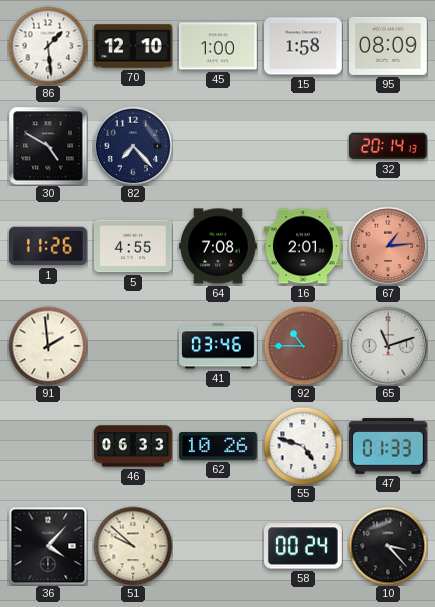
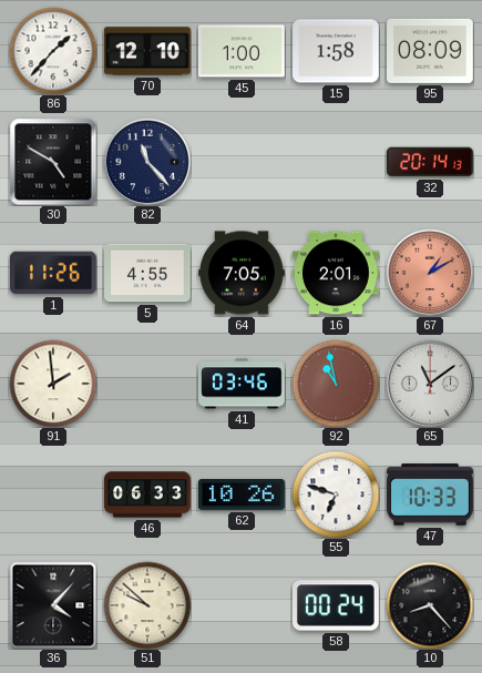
86: 1:29 -> 1:37
82: 7:23 -> 11:23
64: 7:08 -> 7:05
67: 1:14 -> 1:10
92: 10:45 -> 10:58
65: 11:12 -> 11:09
55: 4:48 -> 6:48
47: 01:33 -> 10:33
10: 3:23 -> 8:23
